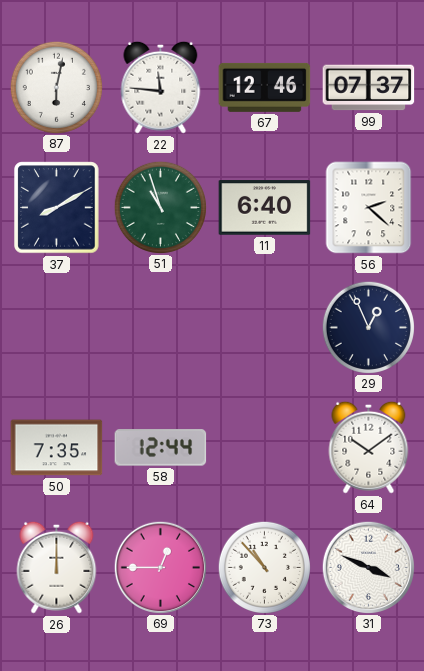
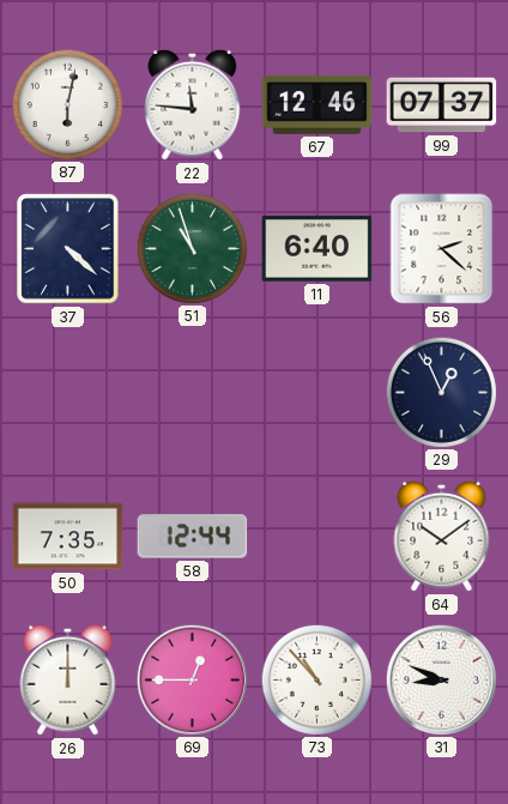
37: 8:10 -> 4:22
31: 3:49 -> 8:49
